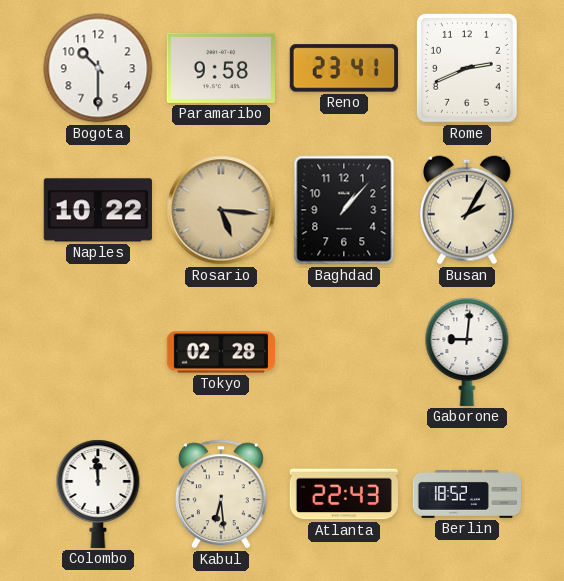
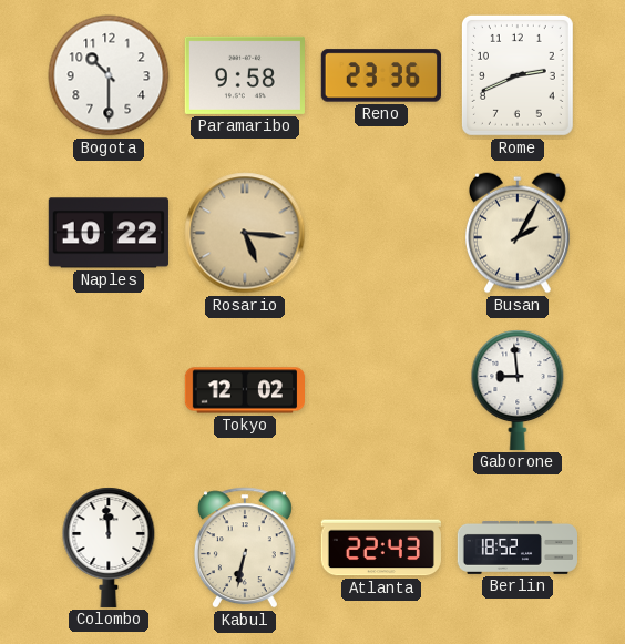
Reno: 23:41 -> 23:36
Baghdad: 1:07 -> none
Tokyo: 02:28 -> 12:02
Gaborone: 9:01 -> 8:59
Kabul: 6:29 -> 6:32
